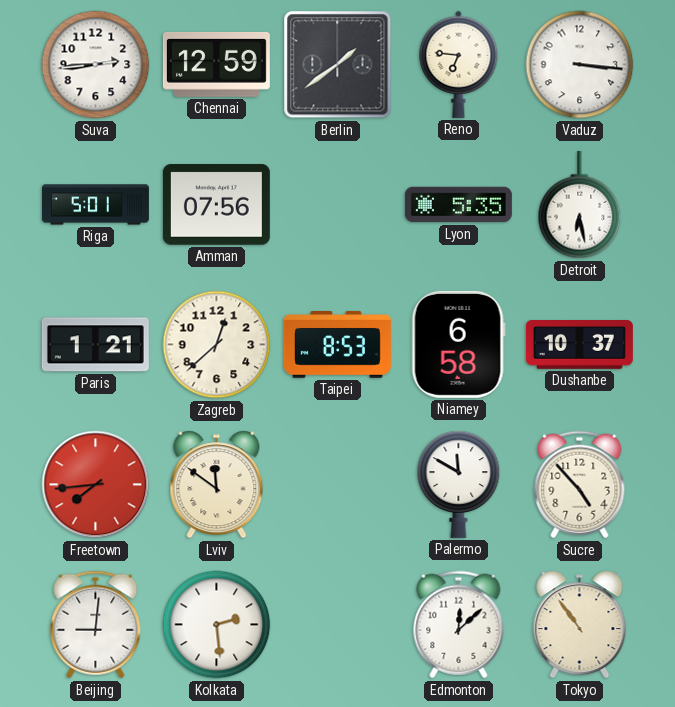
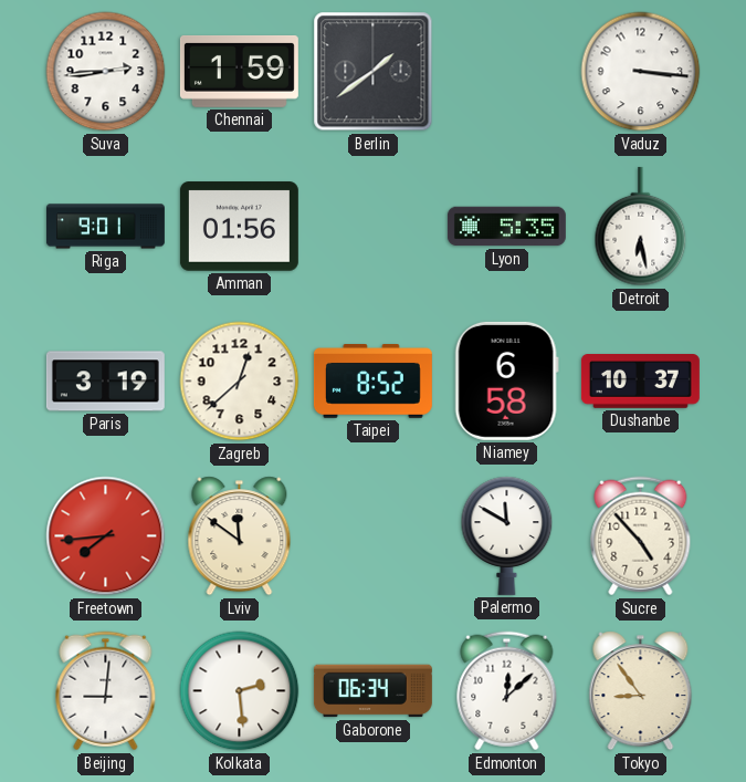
Chennai: 12:59 -> 1:59
Reno: 6:46 -> none
Riga: 5:01 -> 9:01
Amman: 07:56 -> 01:56
Paris: 1:21 -> 3:19
Taipei: 8:53 -> 8:52
Gaborone: none -> 06:34
Tokyo: 10:54 -> 8:54
